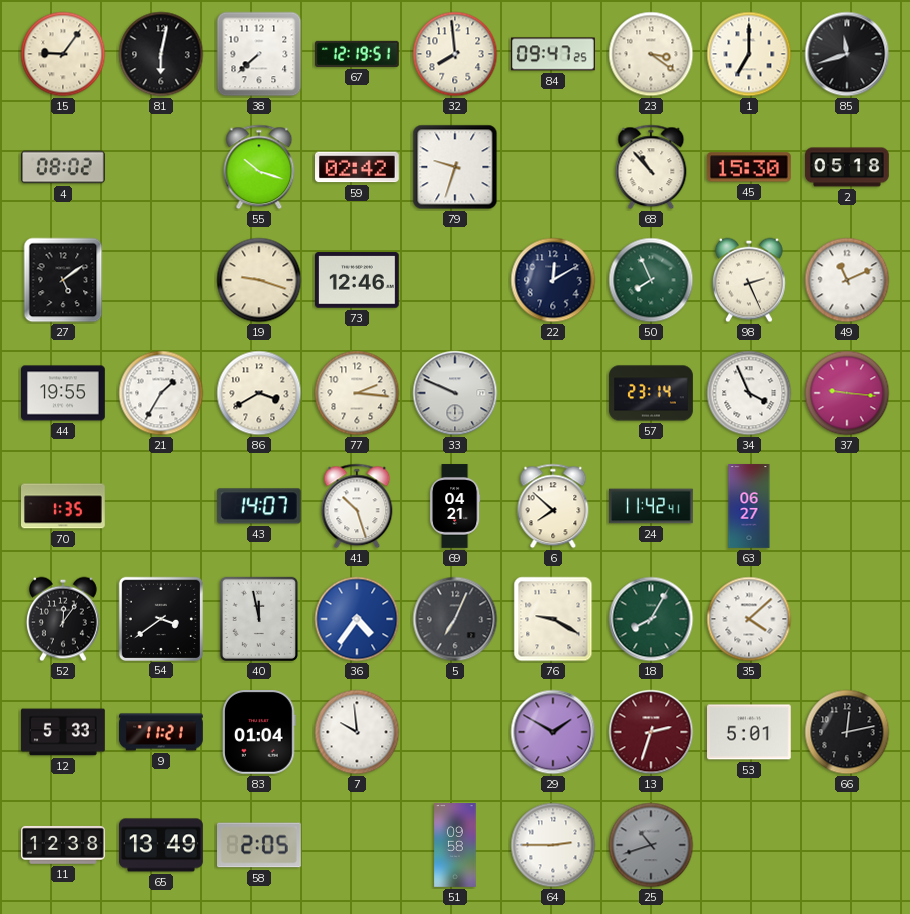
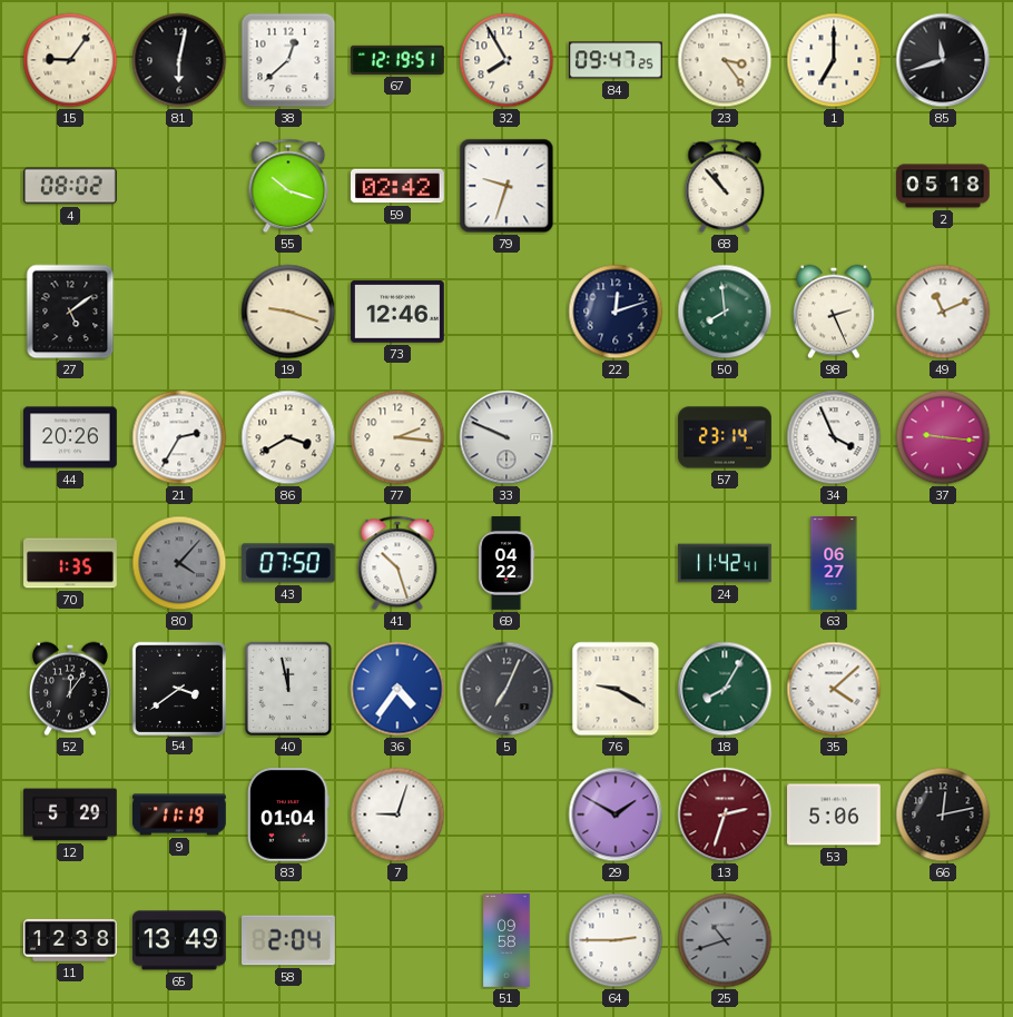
38: 7:38 -> 12:38
32: 7:59 -> 7:55
23: 3:21 -> 3:24
45: 15:30 -> none
22: 12:10 -> 12:12
50: 7:56 -> 7:59
44: 19:55 -> 20:26
21: 1:35 -> 2:35
80: none -> 4:07
43: 14:07 -> 07:50
69: 04:21 -> 04:22
6: 7:52 -> none
12: 5:33 -> 5:29
9: 11:21 -> 11:19
7: 9:59 -> 9:03
53: 5:01 -> 5:06
58: 2:05 -> 2:04
